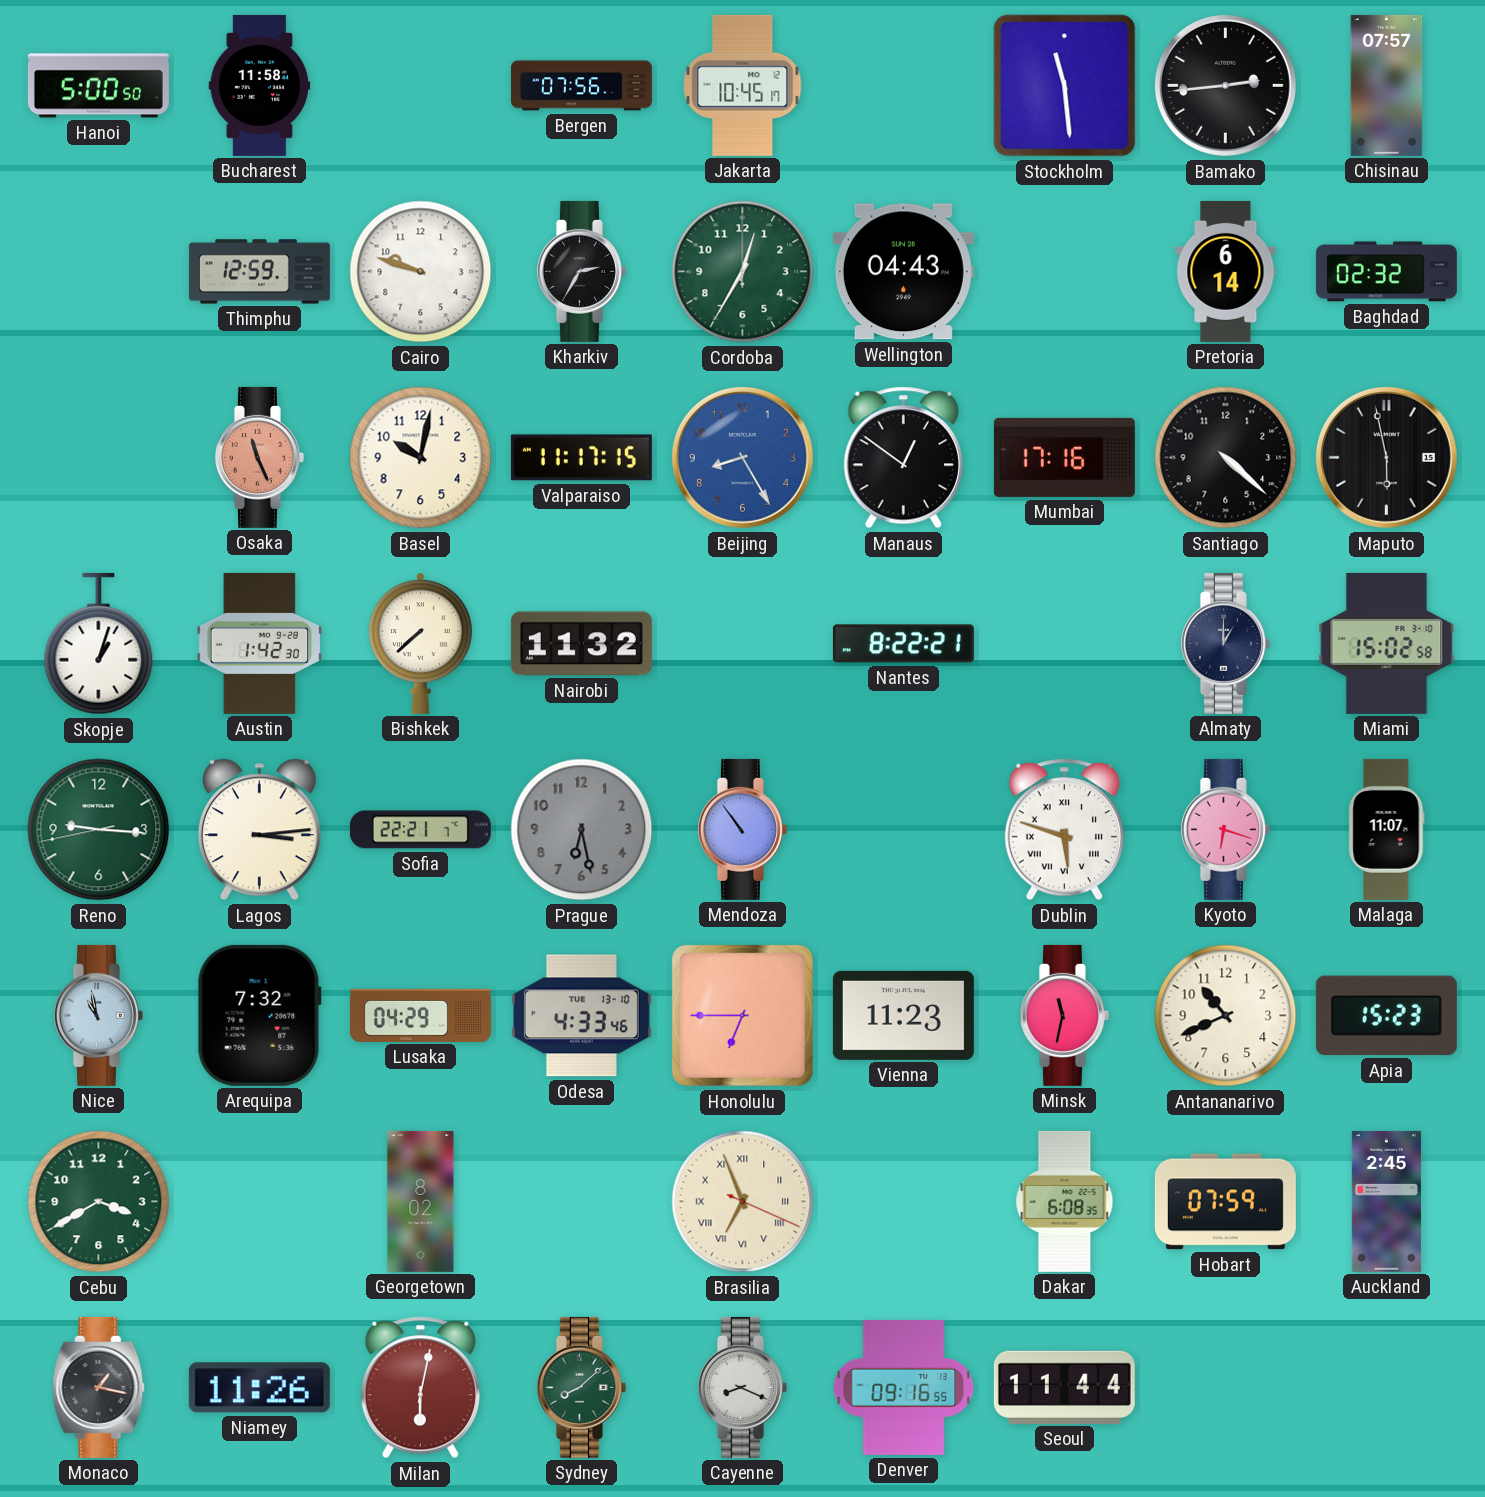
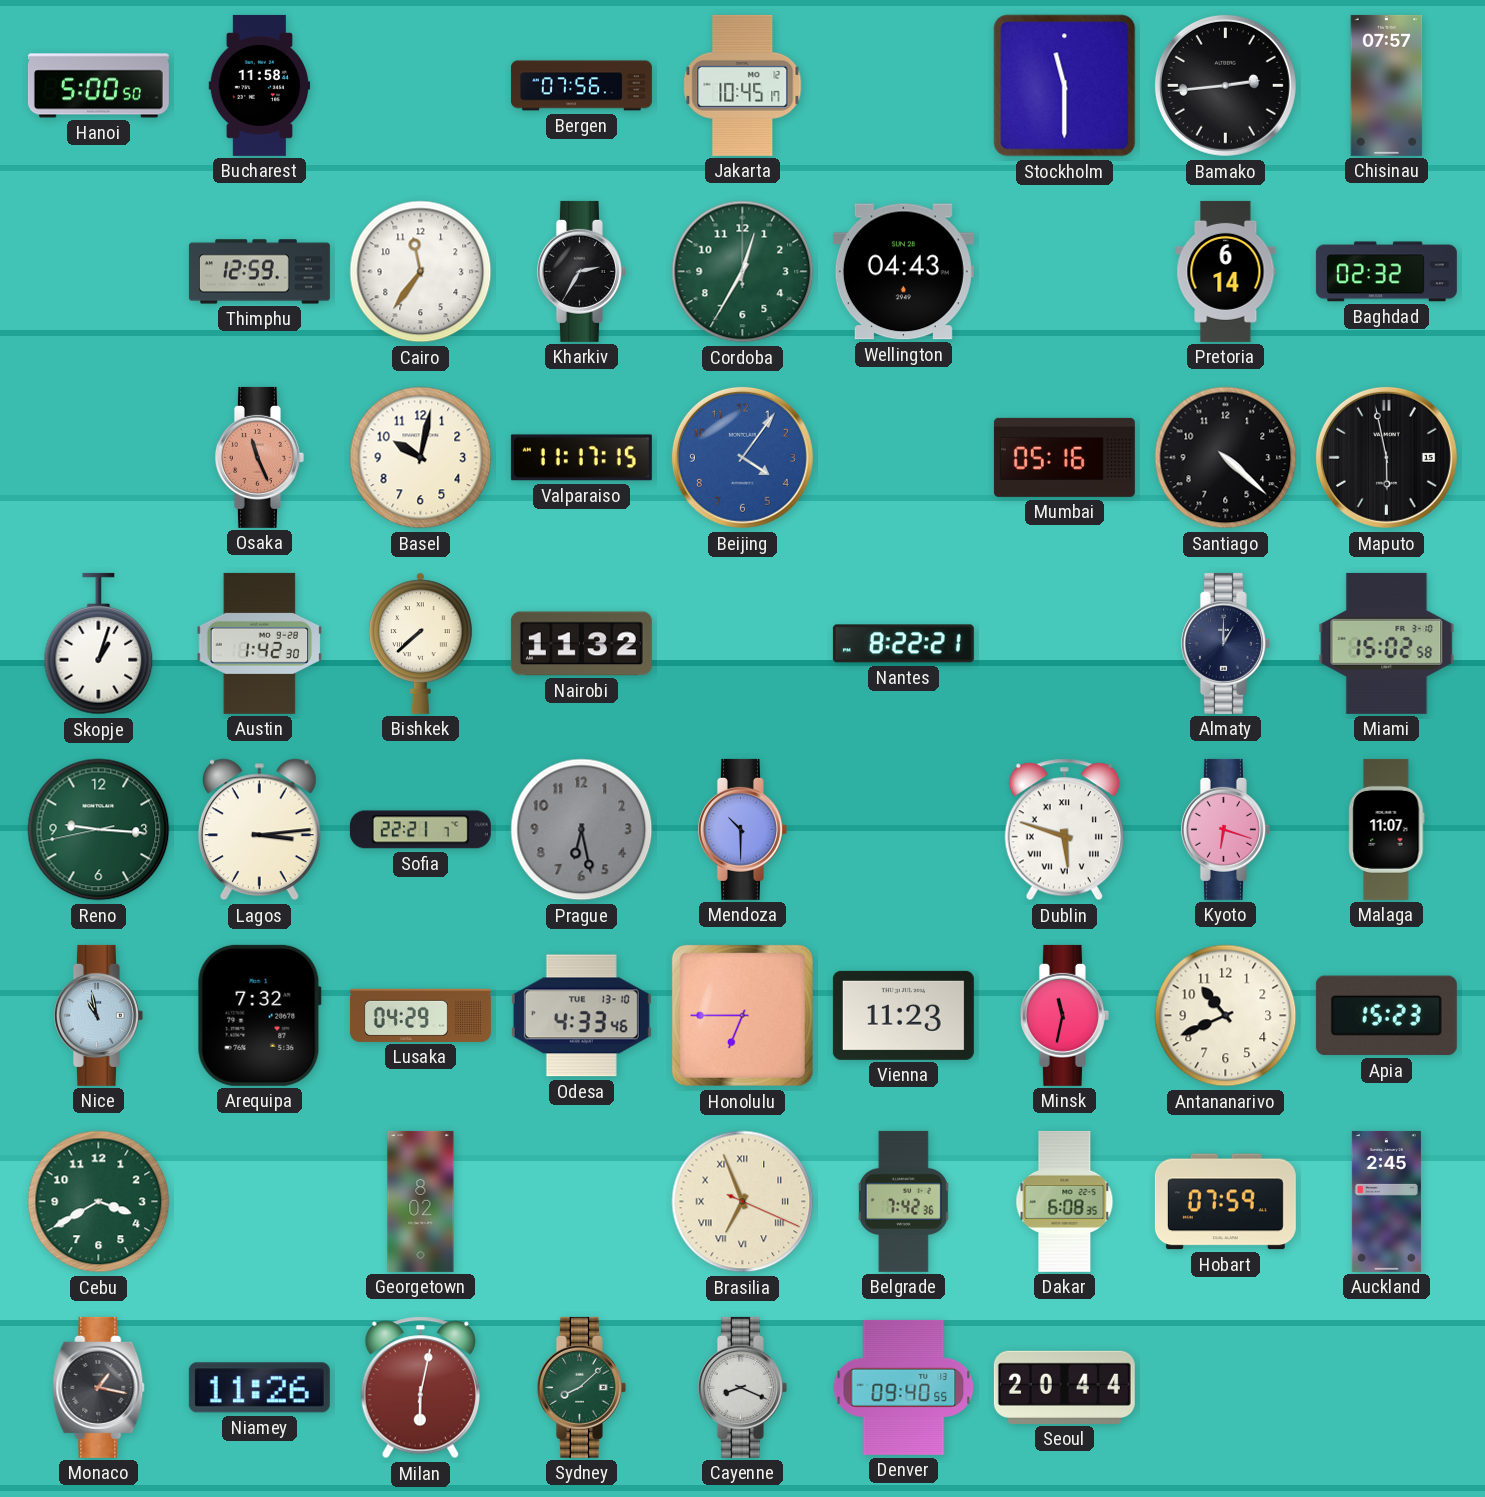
Stockholm: 11:29 -> 11:30
Cairo: 9:48 -> 11:36
Beijing: 8:25 -> 4:06
Manaus: 12:51 -> none
Mumbai: 17:16 -> 05:16
Mendoza: 10:54 -> 10:30
Belgrade: none -> 7:42
Denver: 09:16 -> 09:40
Seoul: 11:44 -> 20:44
